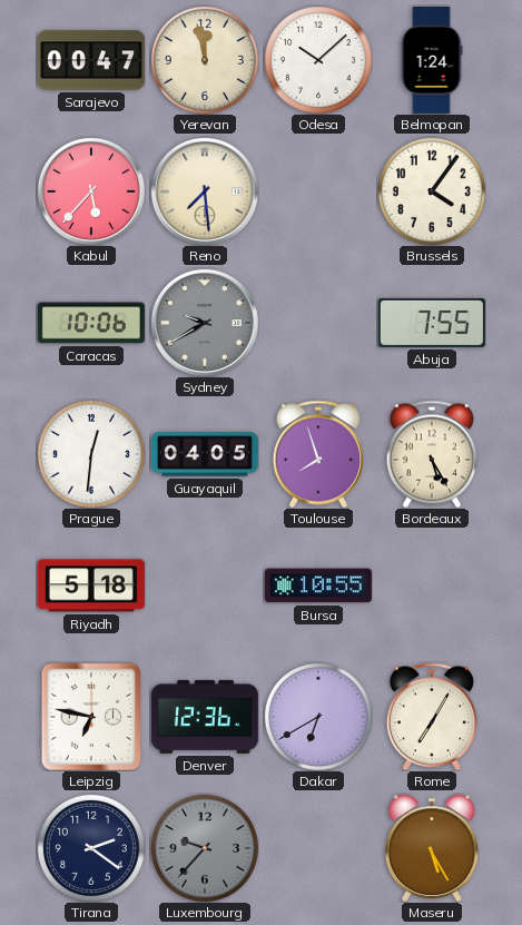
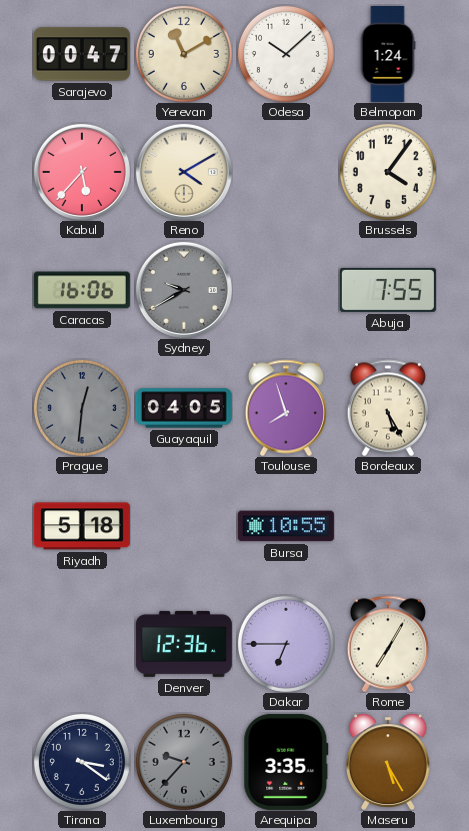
Yerevan: 11:58 -> 11:10
Reno: 7:29 -> 4:10
Caracas: 10:06 -> 16:06
Prague dial: white -> grey
Leipzig: 6:47 -> none
Dakar: 6:40 -> 6:45
Tirana: 2:21 -> 3:21
Arequipa: none -> 3:35
